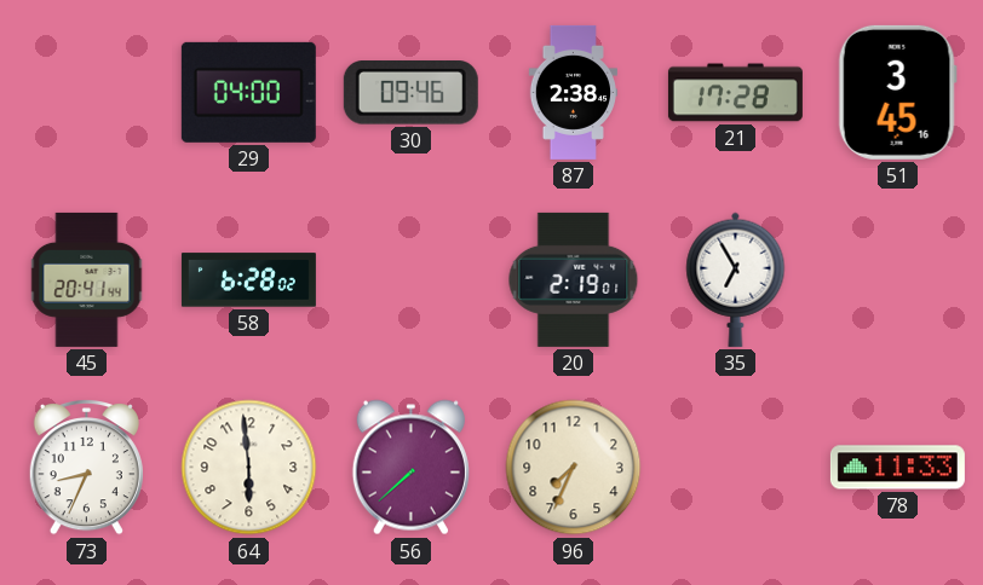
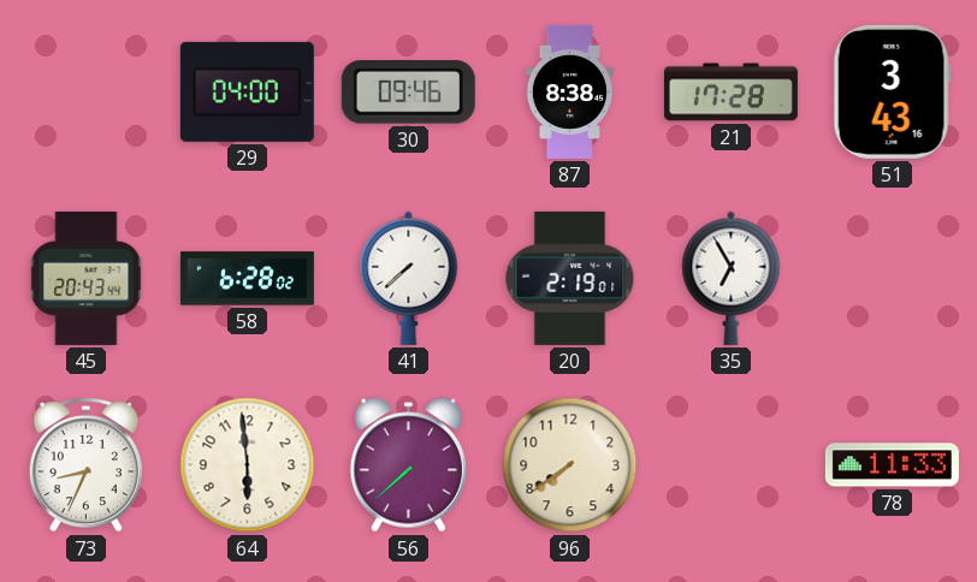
87: 2:38 -> 8:38
51: 3:45 -> 3:43
45: 20:41 -> 20:43
41: none -> 7:38
96: 7:34 -> 7:39
